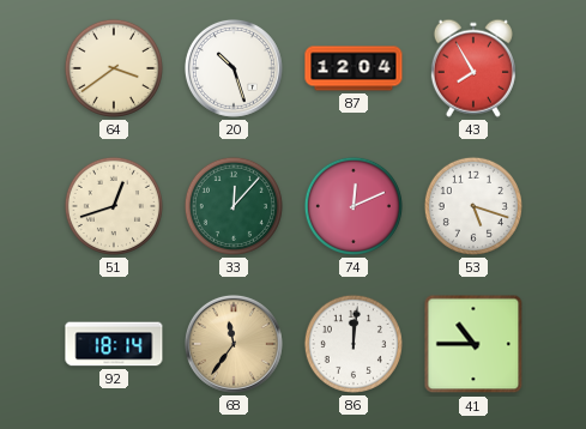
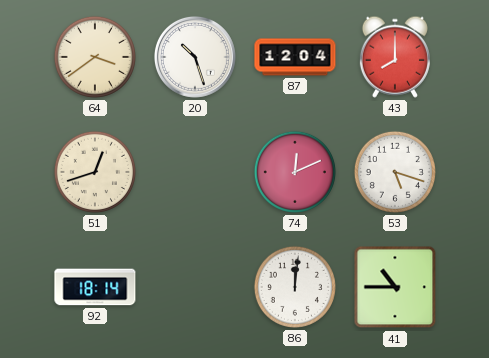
43: 7:55 -> 8:00
33: 12:07 -> none
68: 11:36 -> none
